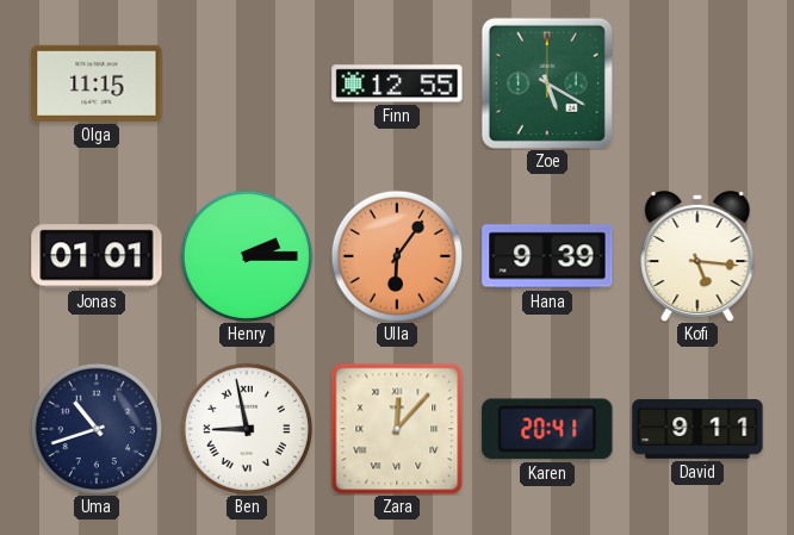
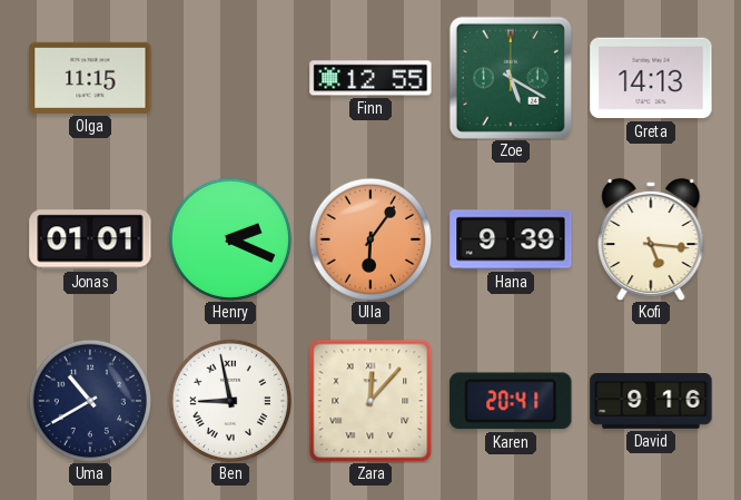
Greta: none -> 14:13
Henry: 2:15 -> 2:19
Uma: 10:42 -> 10:40
David: 9:11 -> 9:16
